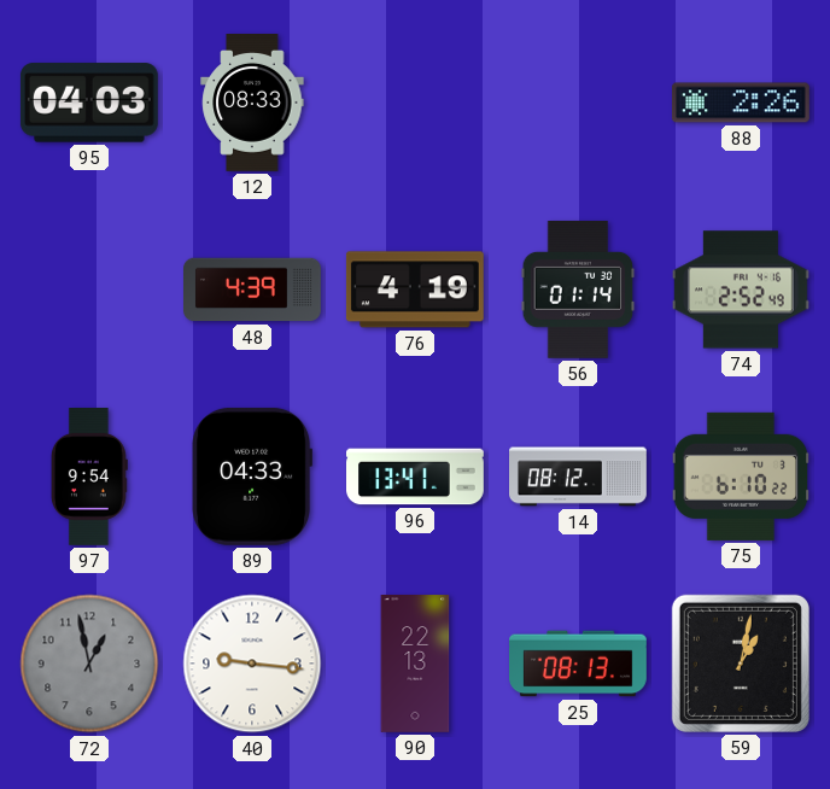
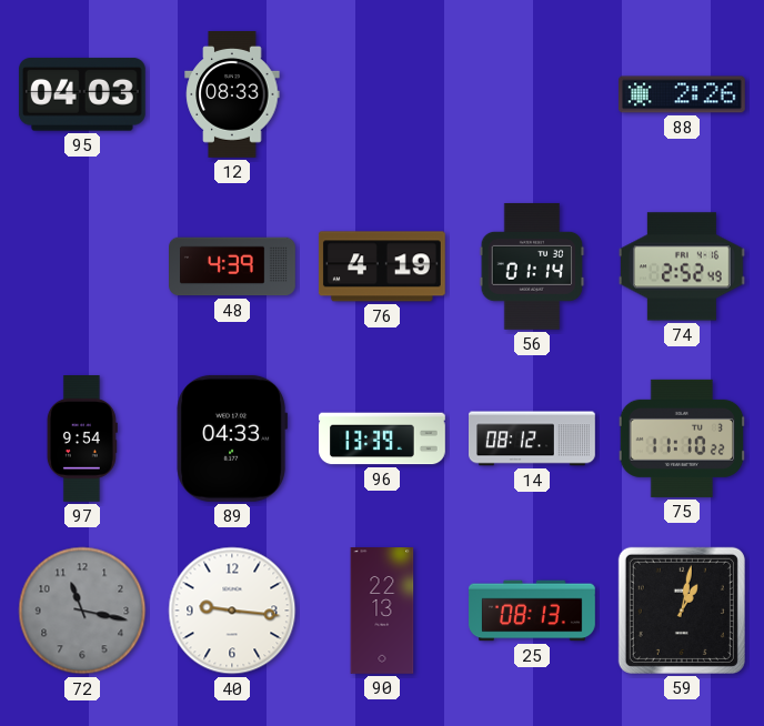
96: 13:41 -> 13:39
75: 6:10 -> 11:10
72: 12:58 -> 11:17
